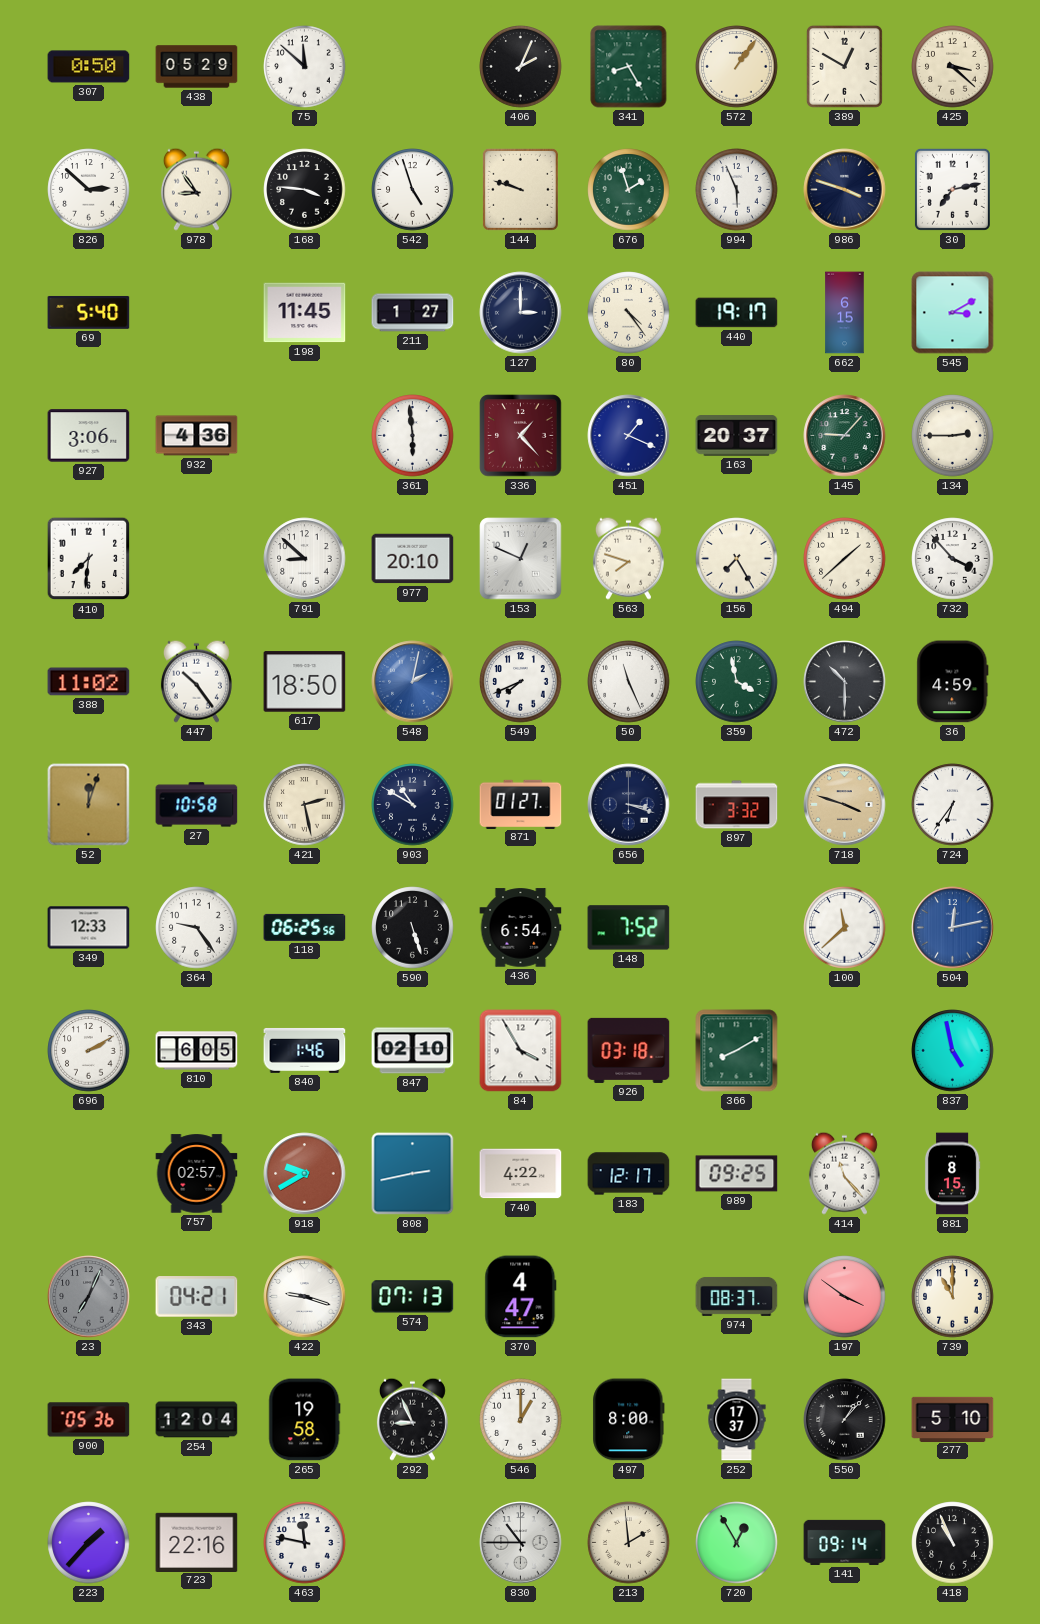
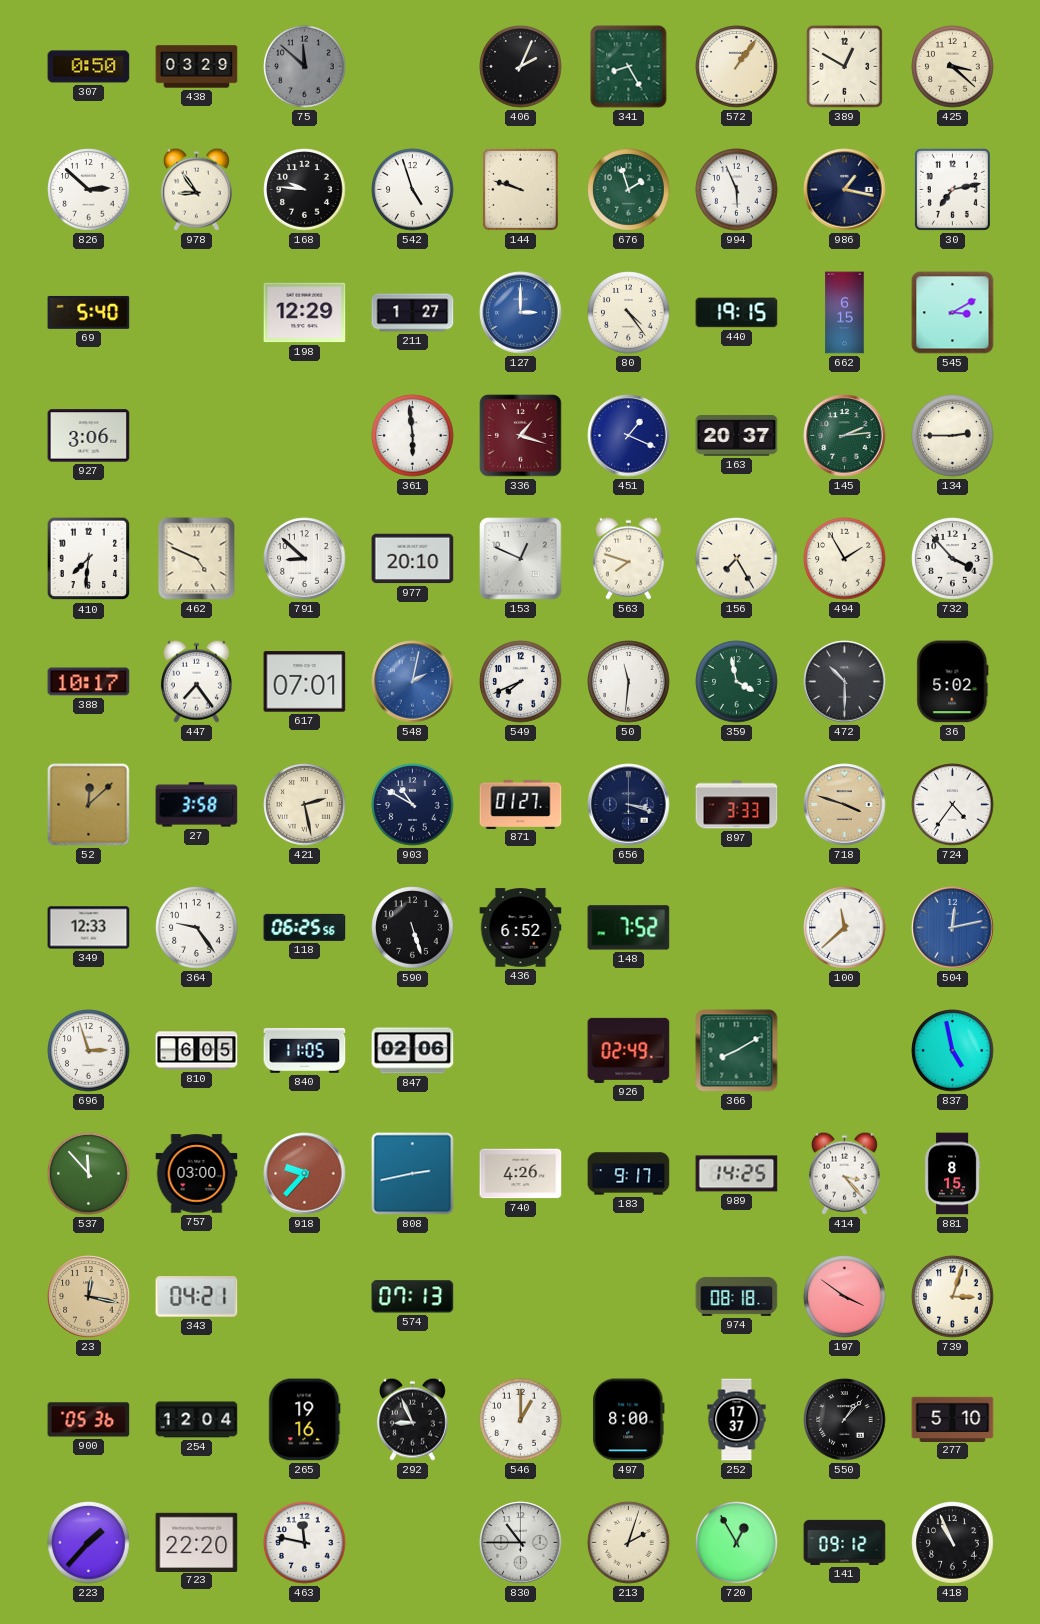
438: 05:29 -> 03:29
75 dial: white -> grey
168: 3:46 -> 9:46
986: 3:48 -> 1:17
198: 11:45 -> 12:29
127 dial: navy -> blue
440: 19:17 -> 19:15
932: 4:36 -> none
336: 1:23 -> 1:18
145: 9:07 -> 2:14
462: none -> 4:49
494: 1:38 -> 1:55
388: 11:02 -> 10:17
447: 10:24 -> 7:24
617: 18:50 -> 07:01
50: 11:26 -> 11:31
36: 4:59 -> 5:02
52: 12:03 -> 12:08
27: 10:58 -> 3:58
897: 3:32 -> 3:33
724: 6:36 -> 4:36
436: 6:54 -> 6:52
696: 2:10 -> 2:57
840: 1:46 -> 11:05
847: 02:10 -> 02:06
84: 3:55 -> none
926: 03:18 -> 02:49
537: none -> 11:53
757: 02:57 -> 03:00
918: 9:40 -> 9:37
740: 4:22 -> 4:26
183: 12:17 -> 9:17
989: 09:25 -> 14:25
414: 11:23 -> 3:23
23: 7:04 -> 12:17
23 dial: grey -> champagne
422: 9:18 -> none
370: 4:47 -> none
974: 08:37 -> 08:18
739: 11:00 -> 3:03
265: 19:58 -> 19:16
723: 22:16 -> 22:20
213: 1:59 -> 2:03
141: 09:14 -> 09:12
